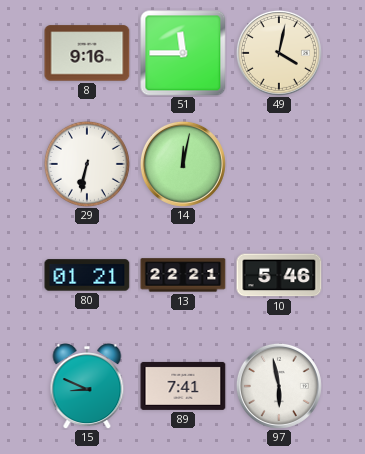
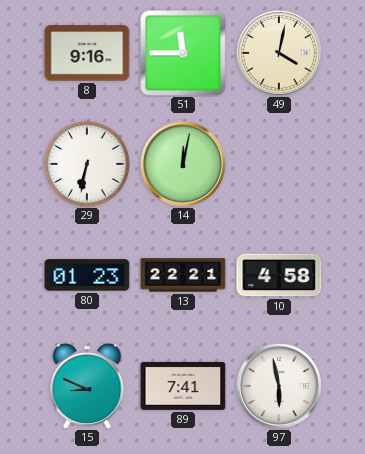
80: 01:21 -> 01:23
10: 5:46 -> 4:58
